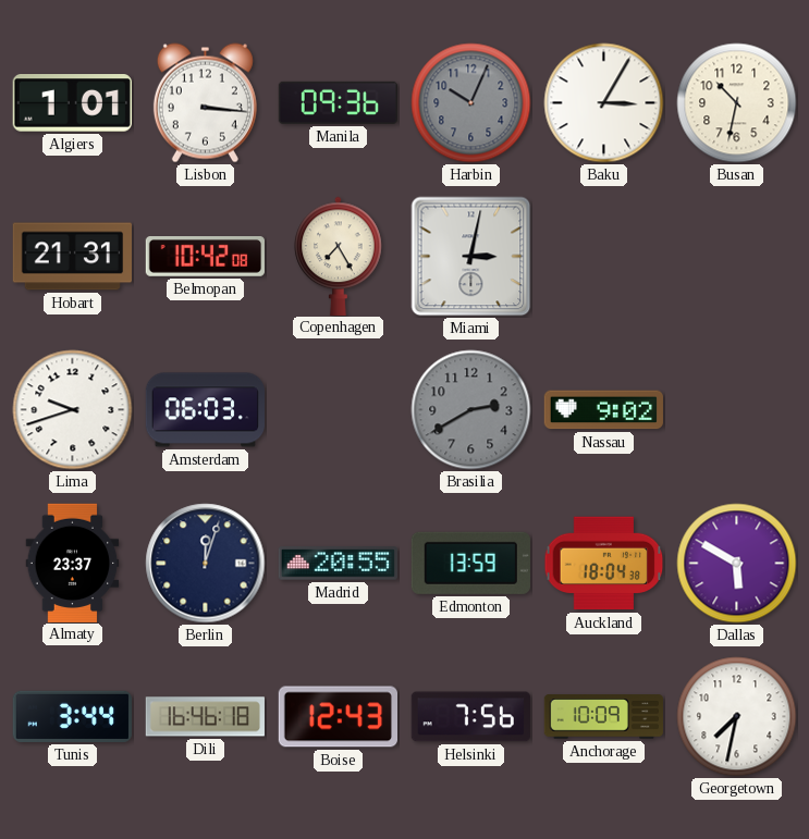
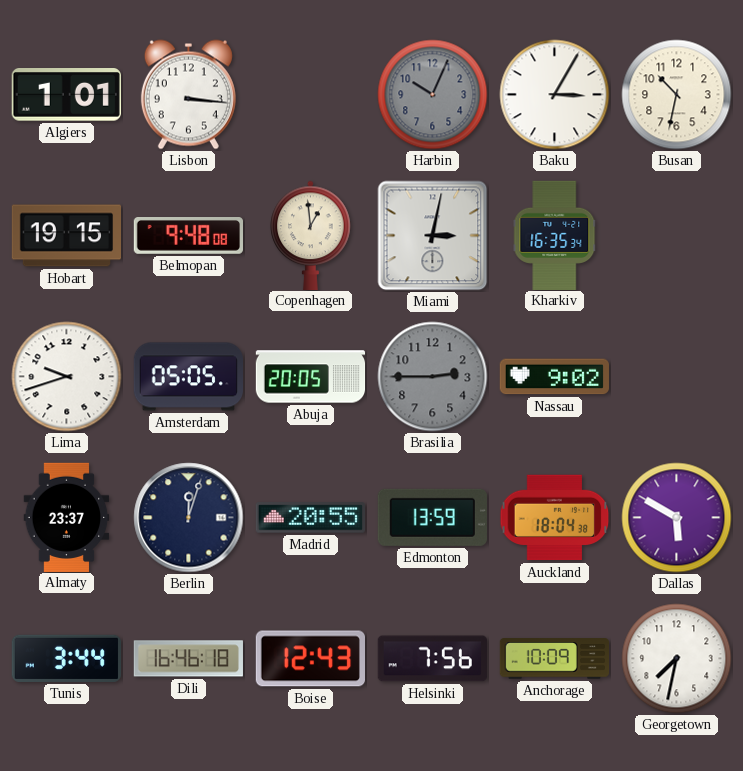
Manila: 09:36 -> none
Hobart: 21:31 -> 19:15
Belmopan: 10:42 -> 9:48
Copenhagen: 7:25 -> 12:59
Kharkiv: none -> 16:35
Amsterdam: 06:03 -> 05:05
Abuja: none -> 20:05
Brasilia: 2:40 -> 2:45
